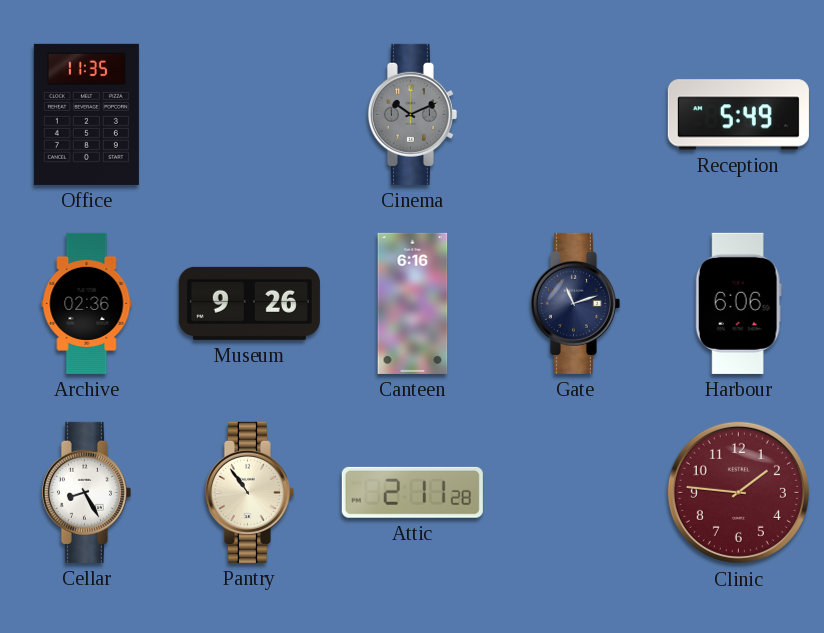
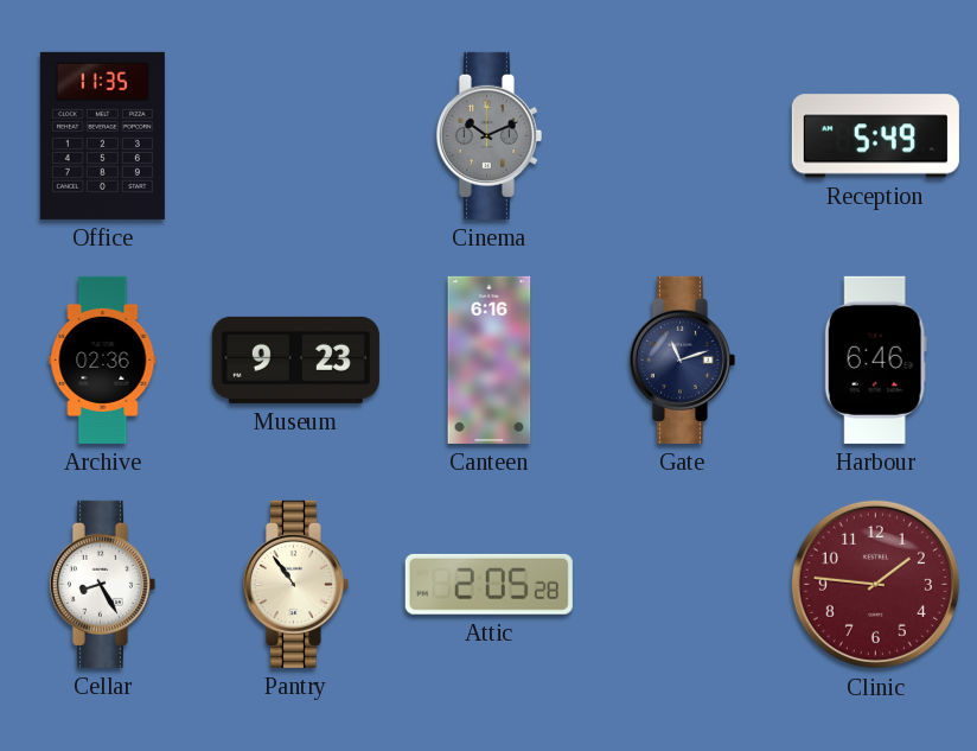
Museum: 9:26 -> 9:23
Harbour: 6:06 -> 6:46
Attic: 2:11 -> 2:05
